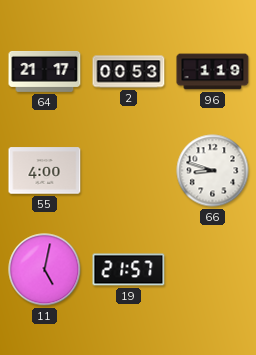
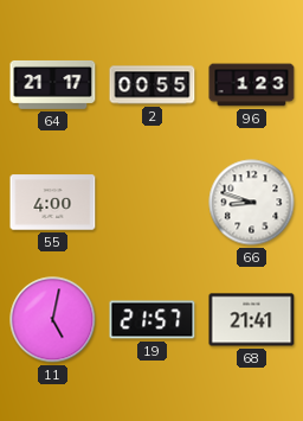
2: 00:53 -> 00:55
96: 1:19 -> 1:23
68: none -> 21:41
